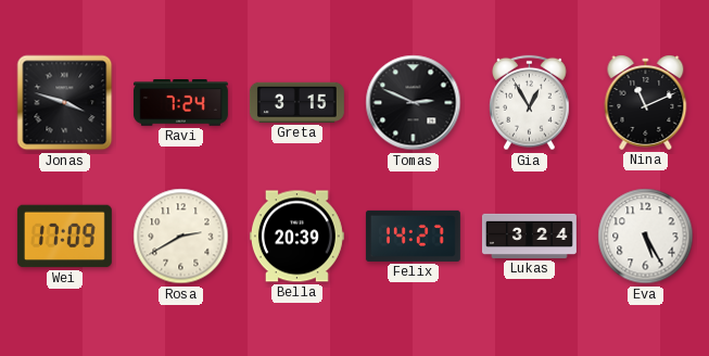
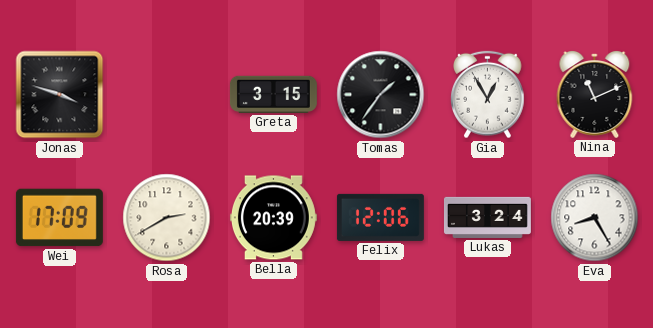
Ravi: 7:24 -> none
Tomas: 2:49 -> 1:36
Felix: 14:27 -> 12:06
Eva: 5:25 -> 8:25
